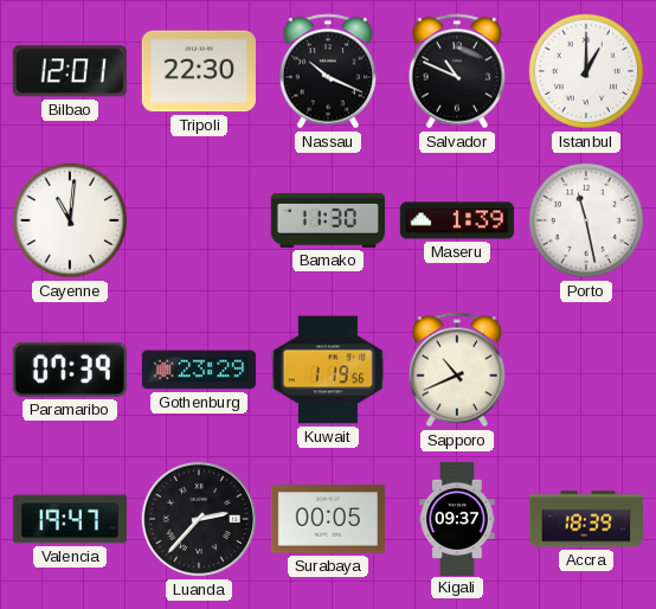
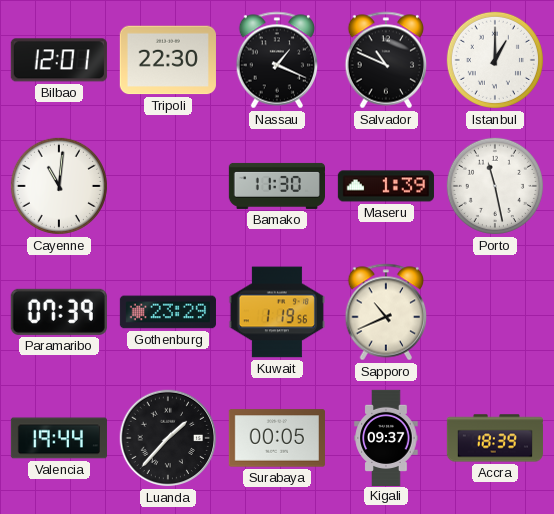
Nassau: 10:19 -> 1:19
Valencia: 19:47 -> 19:44
Luanda: 2:37 -> 1:37
